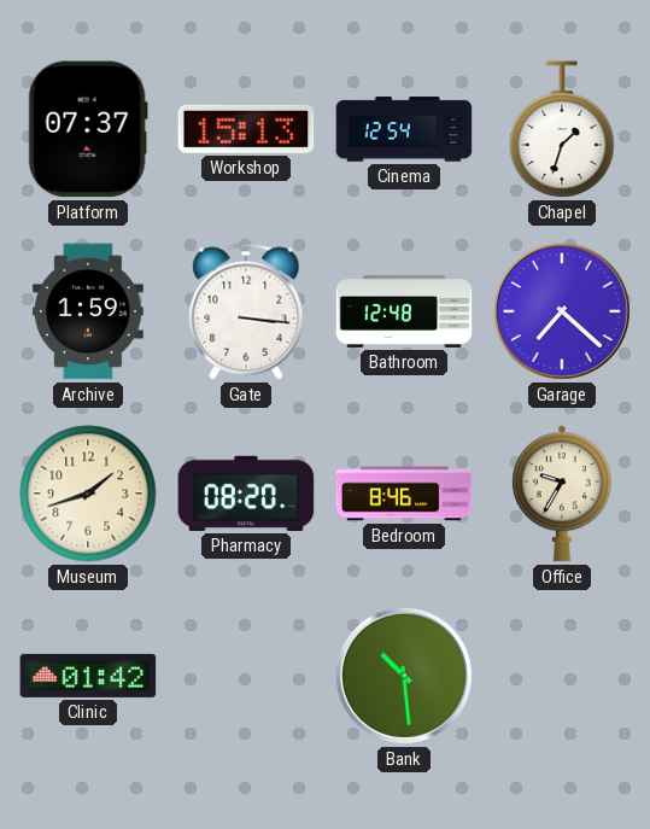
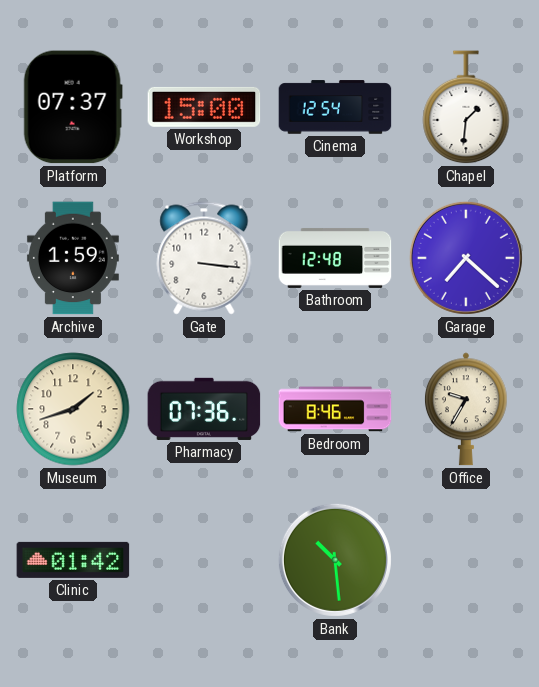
Workshop: 15:13 -> 15:00
Chapel: 1:33 -> 1:31
Pharmacy: 08:20 -> 07:36
